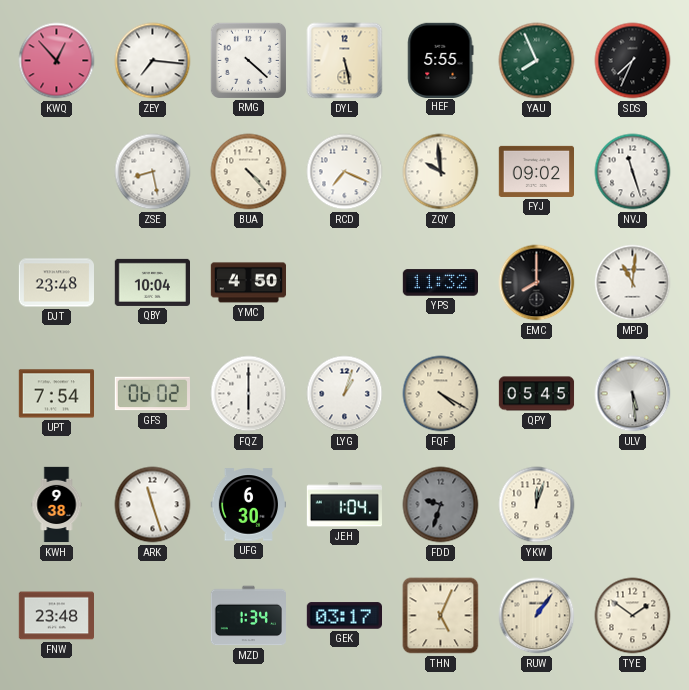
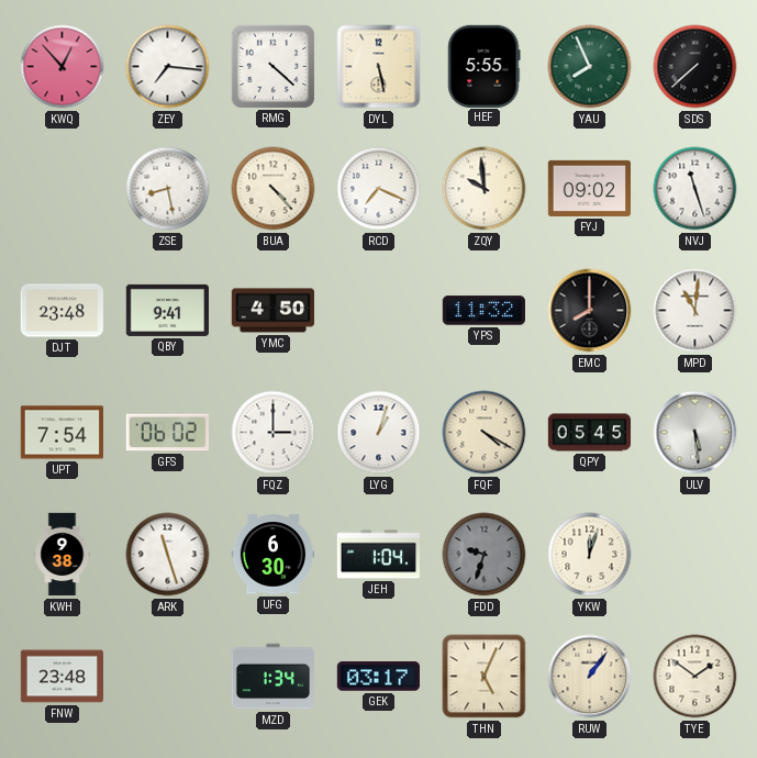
SDS: 7:34 -> 7:38
QBY: 10:04 -> 9:41
FQZ: 6:00 -> 3:00
